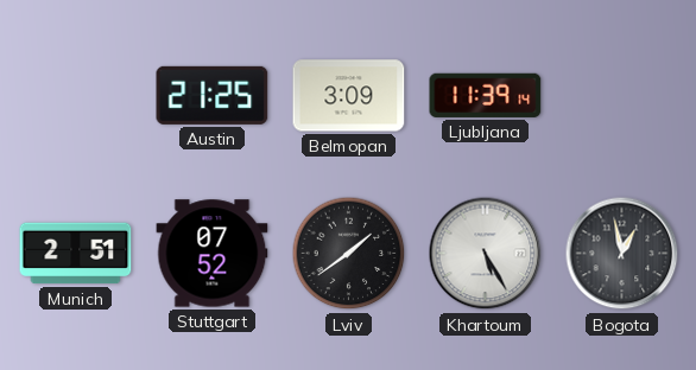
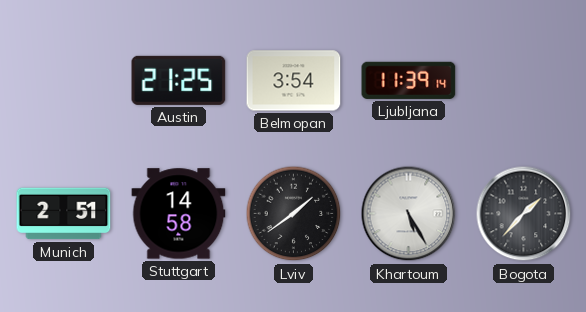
Belmopan: 3:09 -> 3:54
Stuttgart: 07:52 -> 14:58
Bogota: 12:58 -> 1:37
